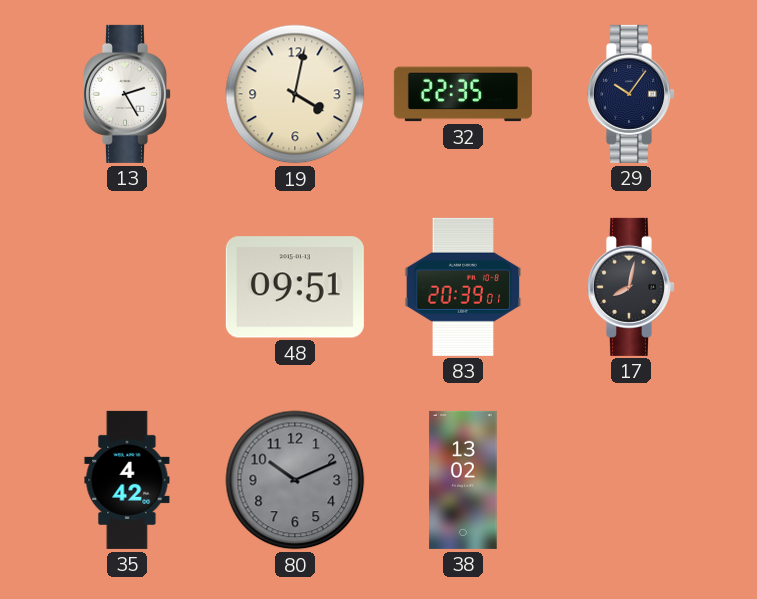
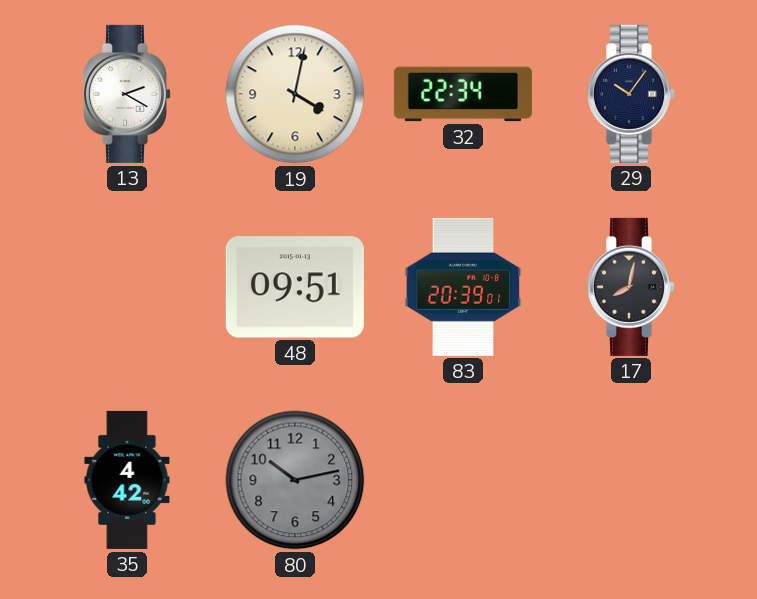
13: 2:25 -> 2:20
32: 22:35 -> 22:34
80: 10:11 -> 10:13
38: 13:02 -> none
